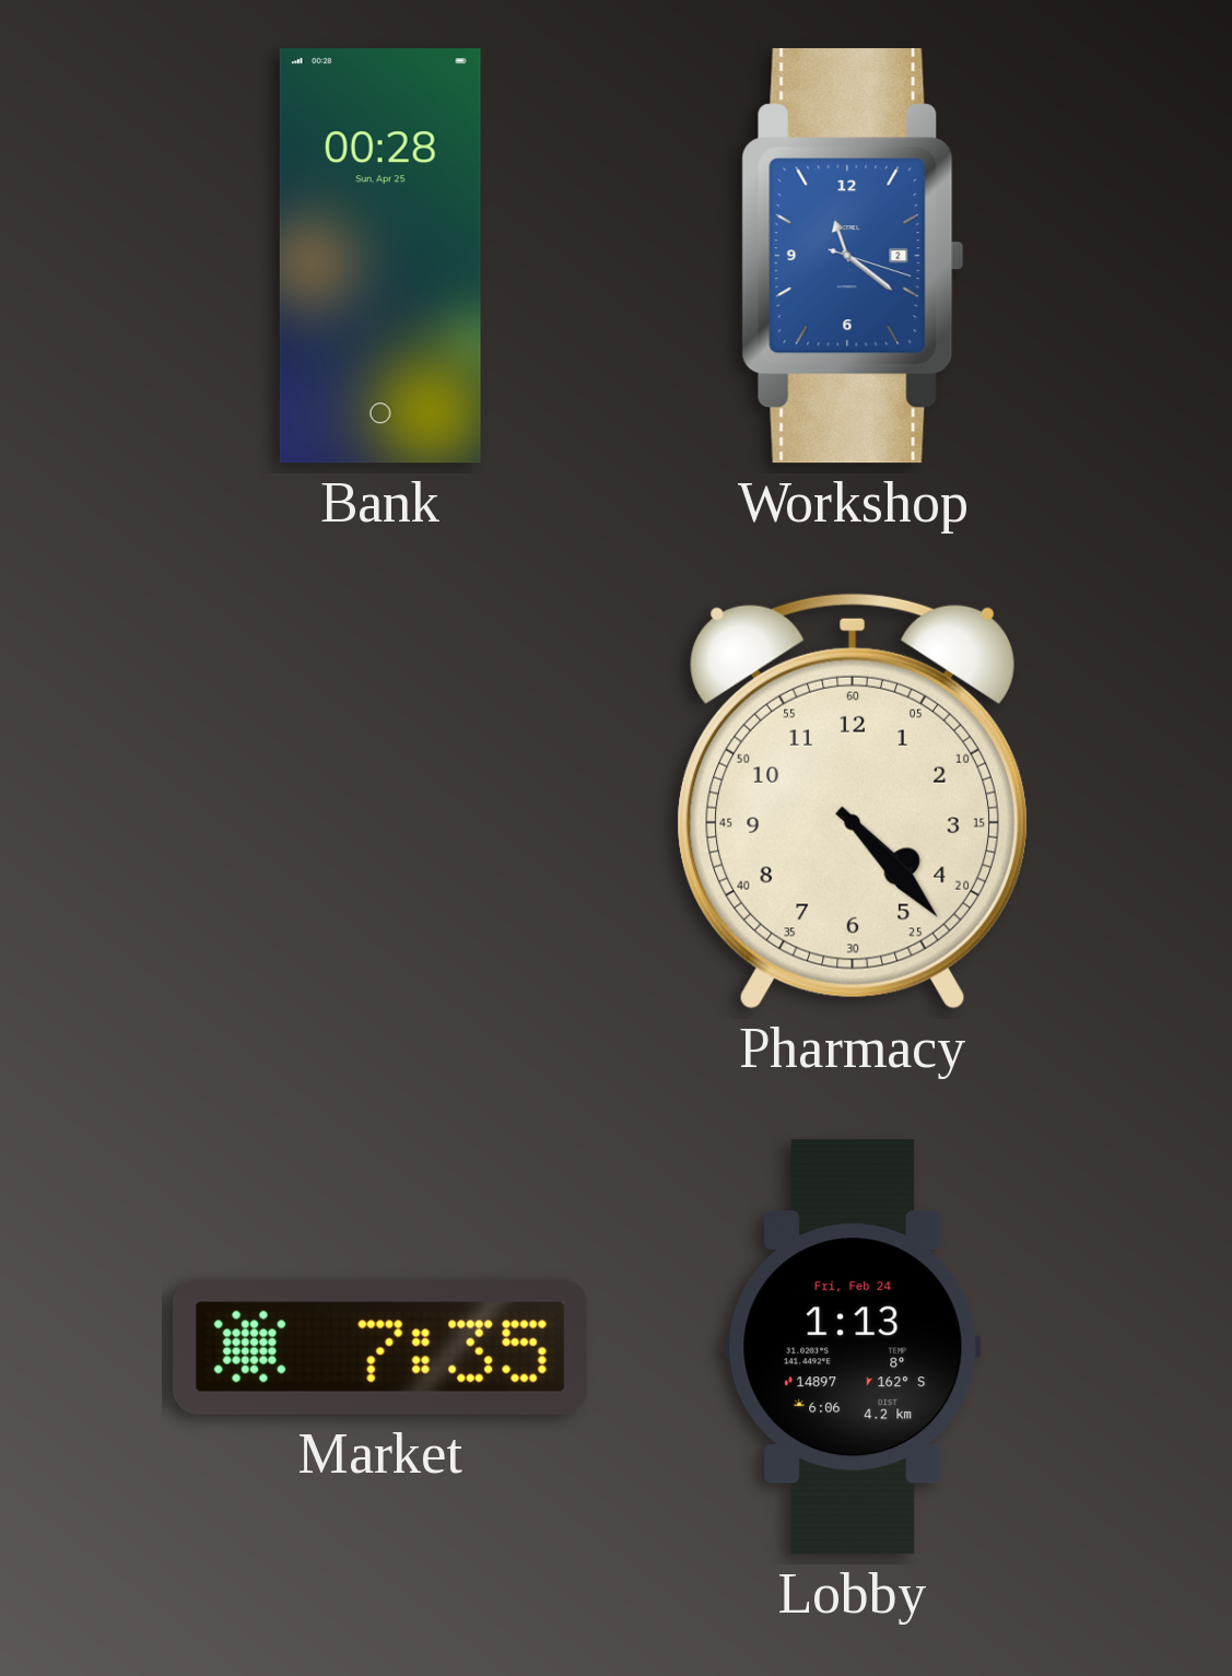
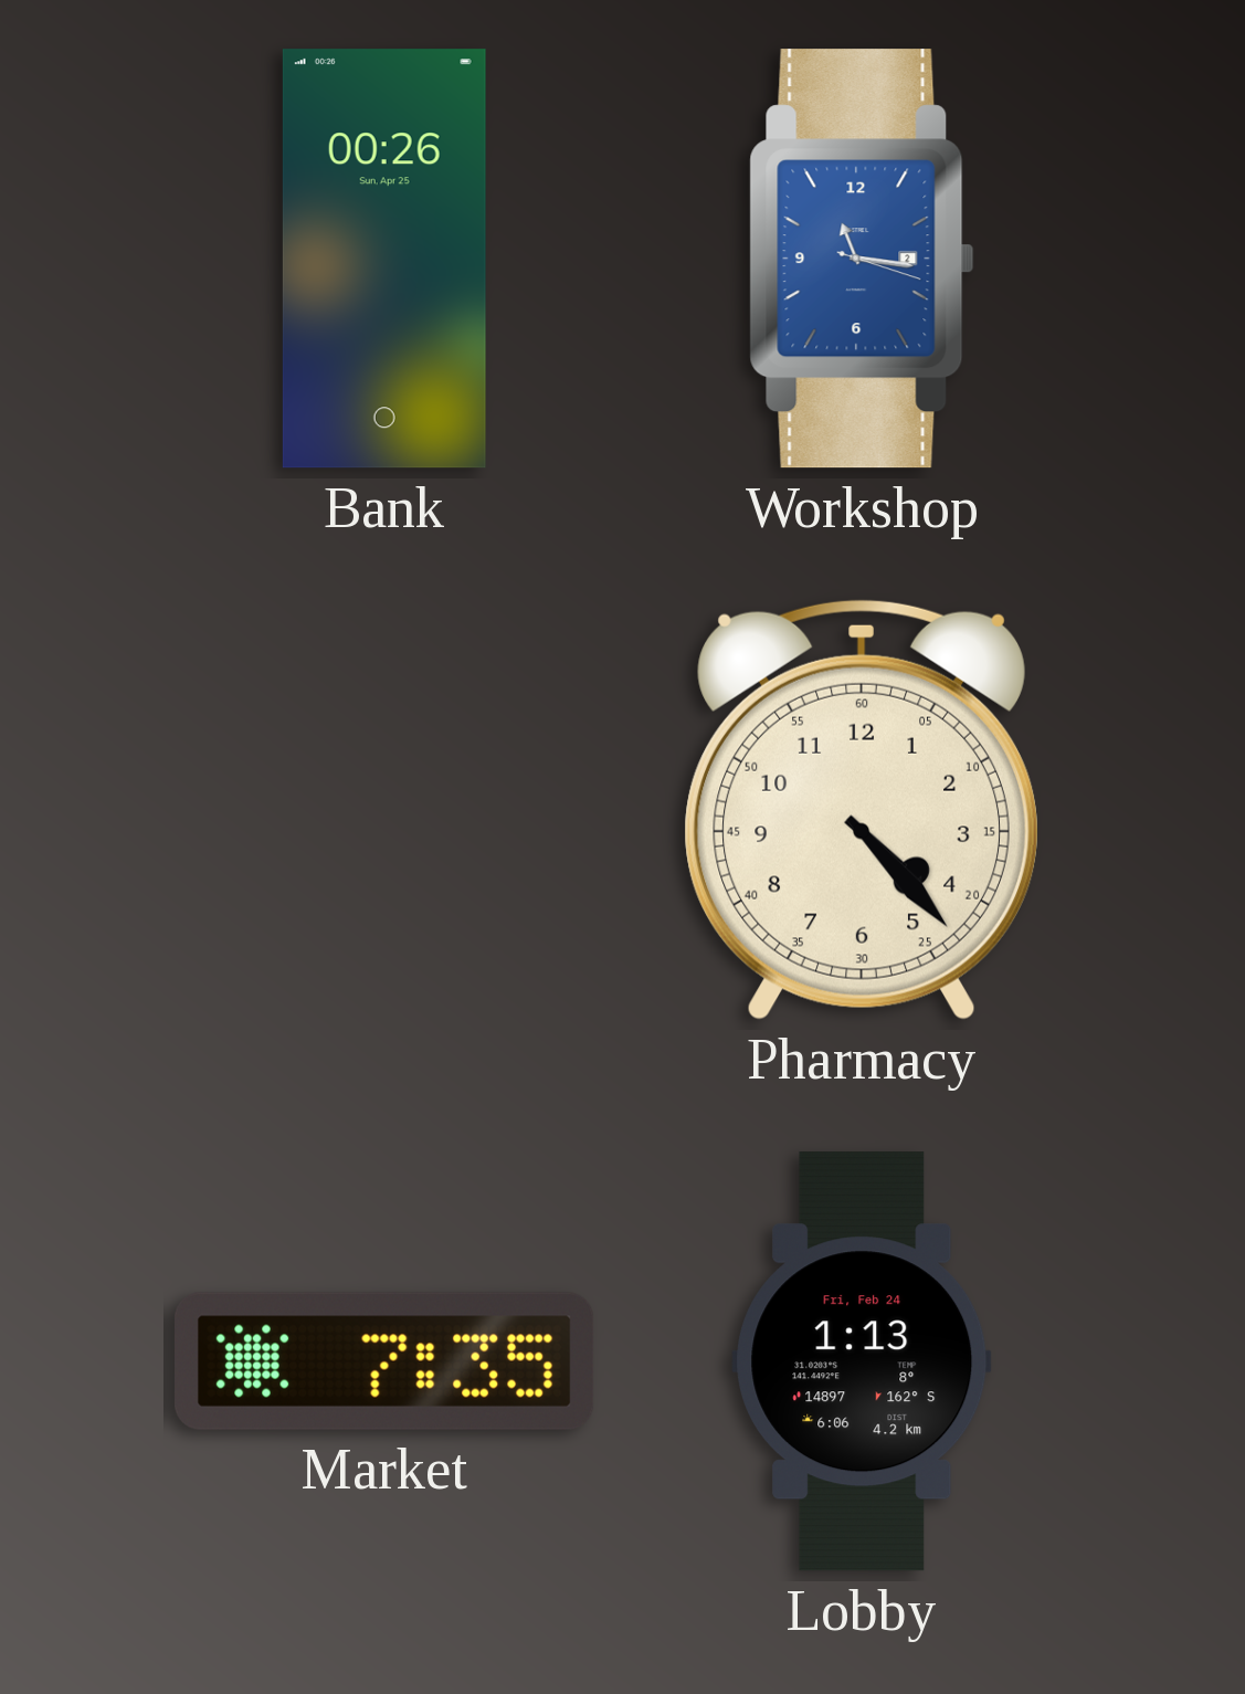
Bank: 00:28 -> 00:26
Workshop: 11:21 -> 11:16
